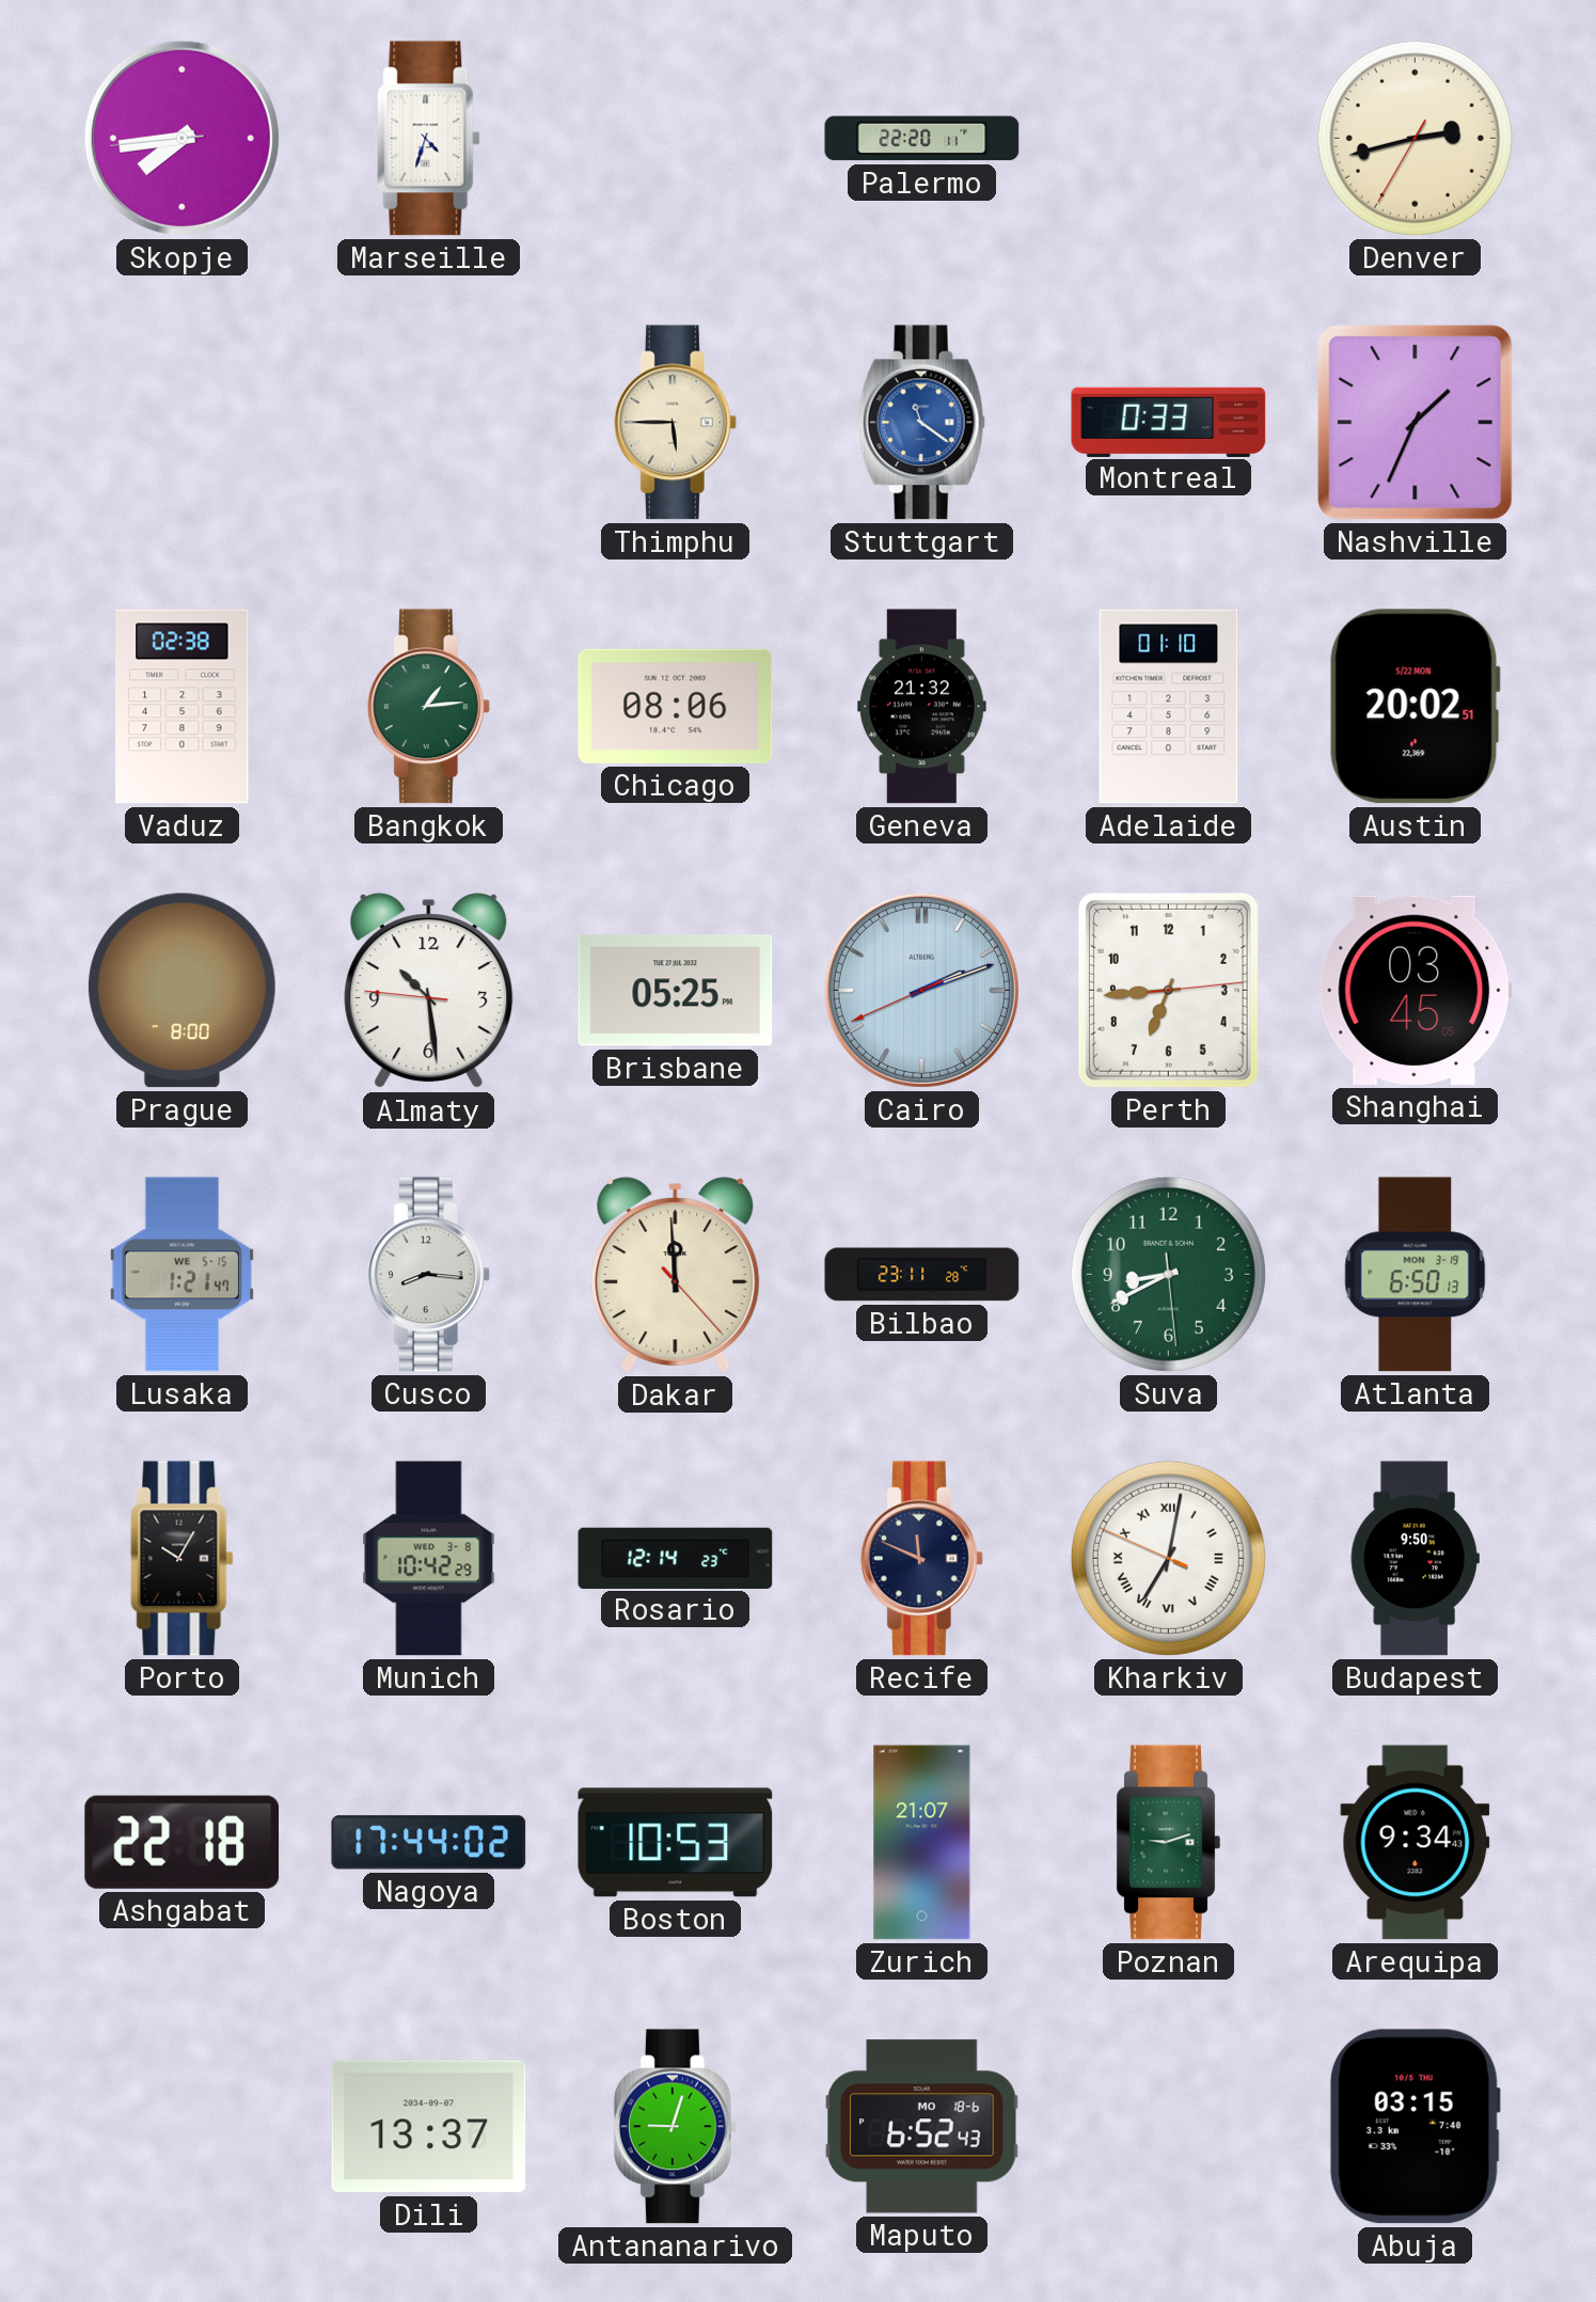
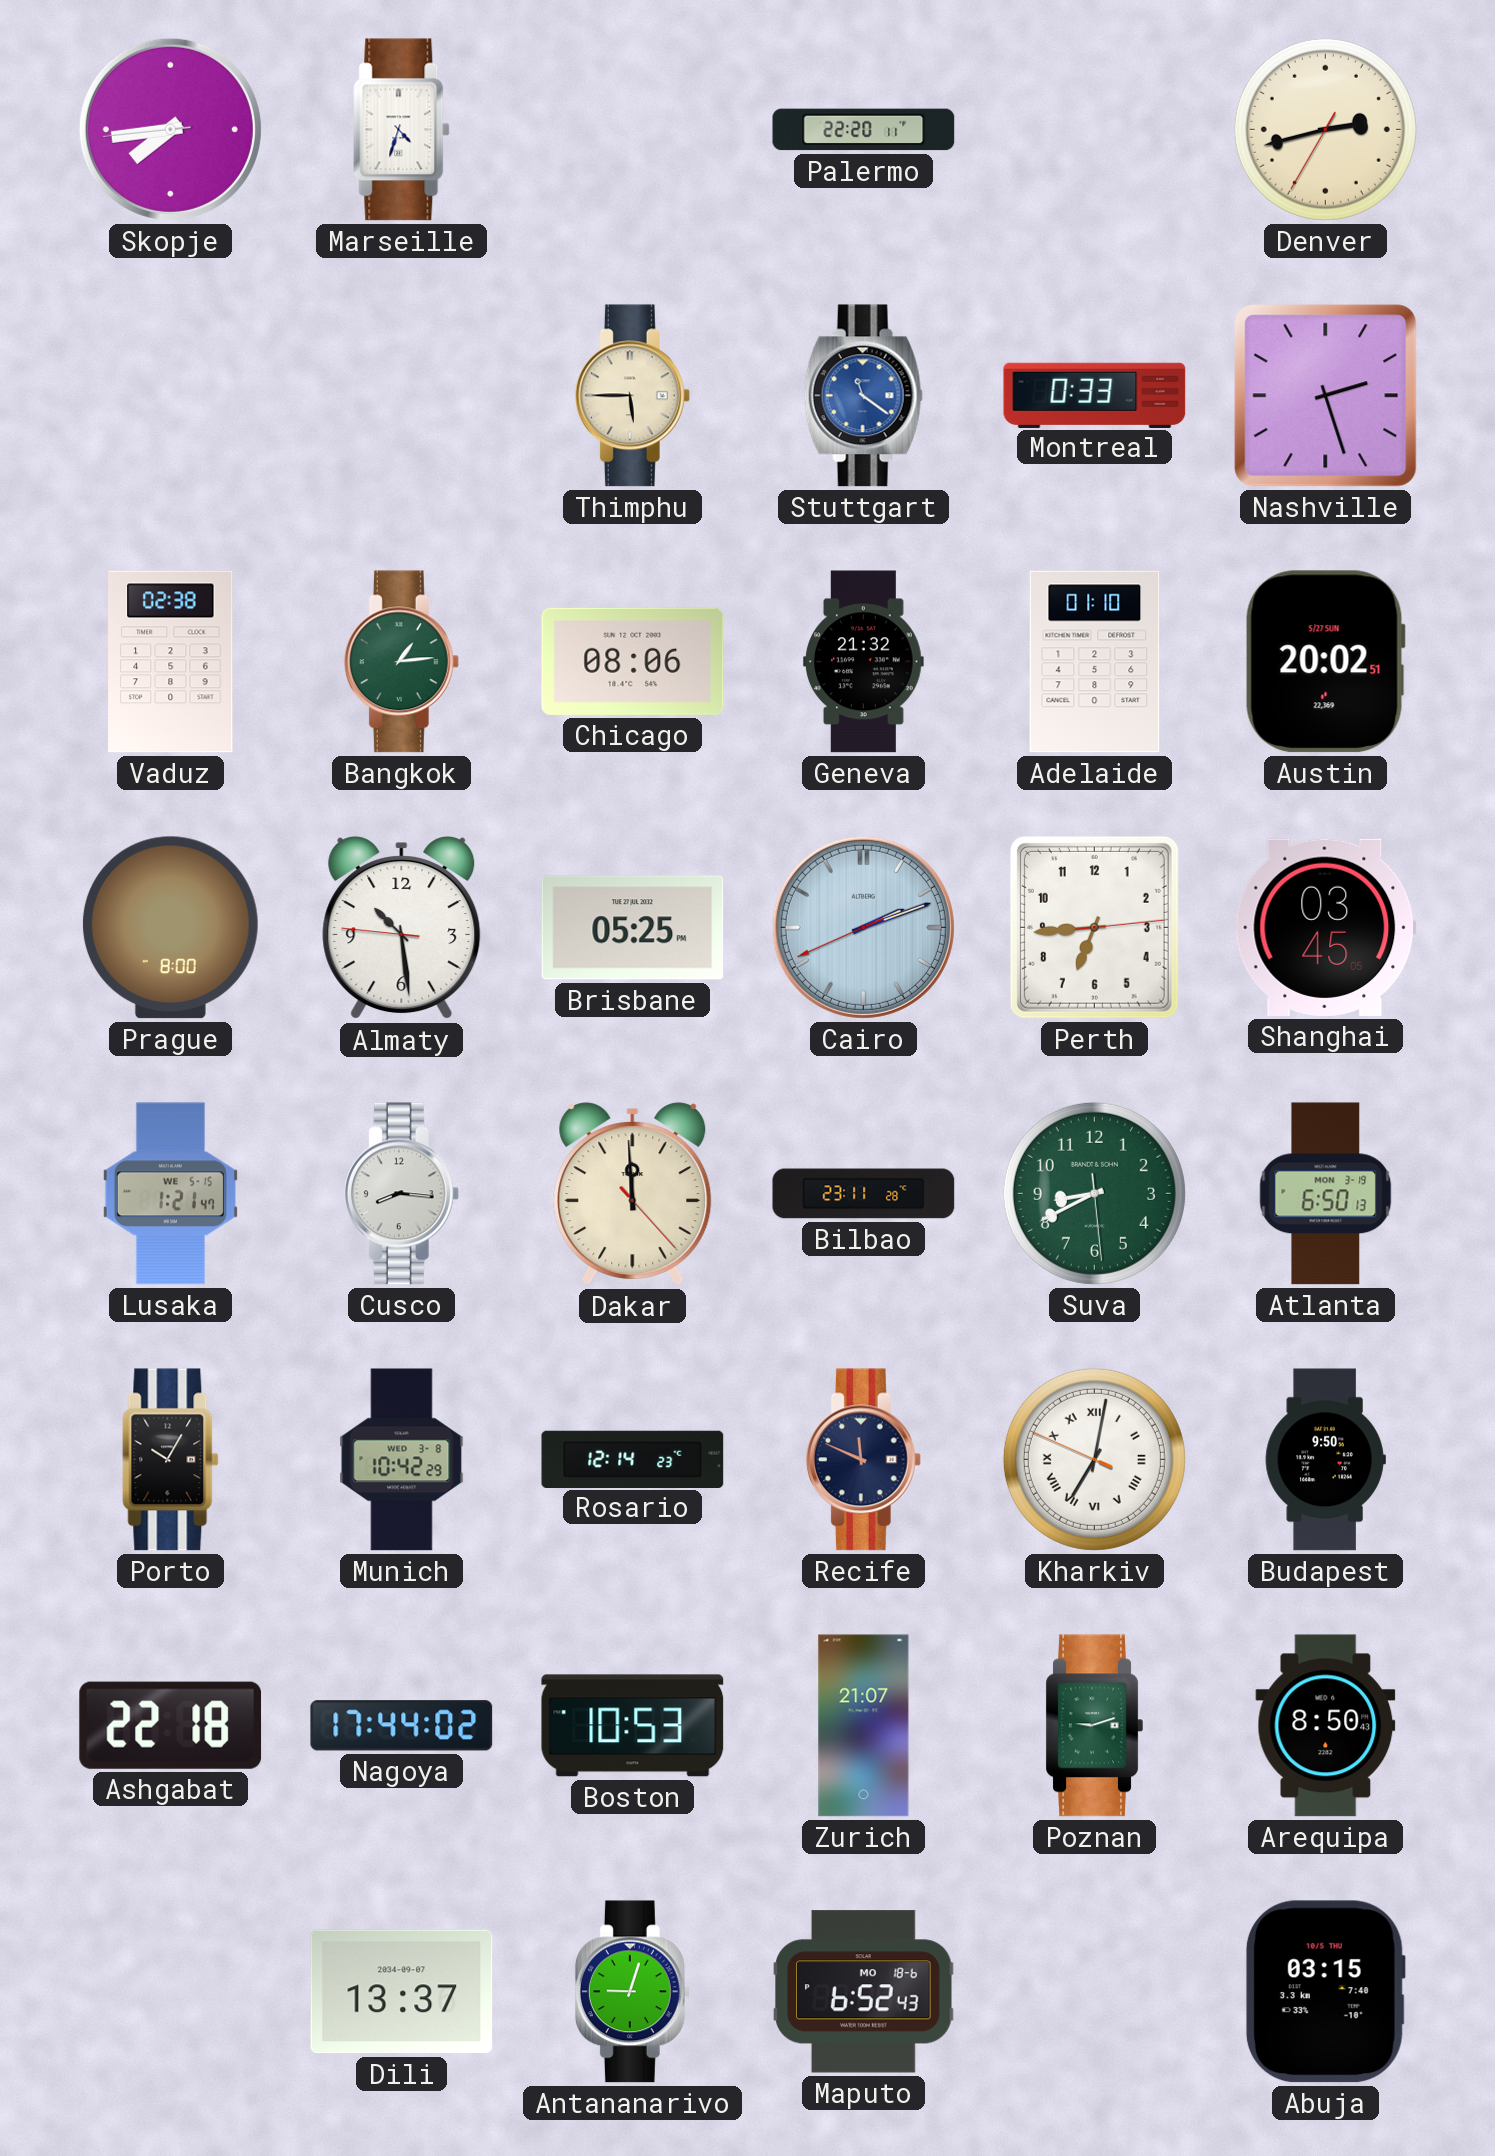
Nashville: 1:34 -> 2:27
Austin date: 5/22 MON -> 5/27 SUN
Arequipa: 9:34 -> 8:50
